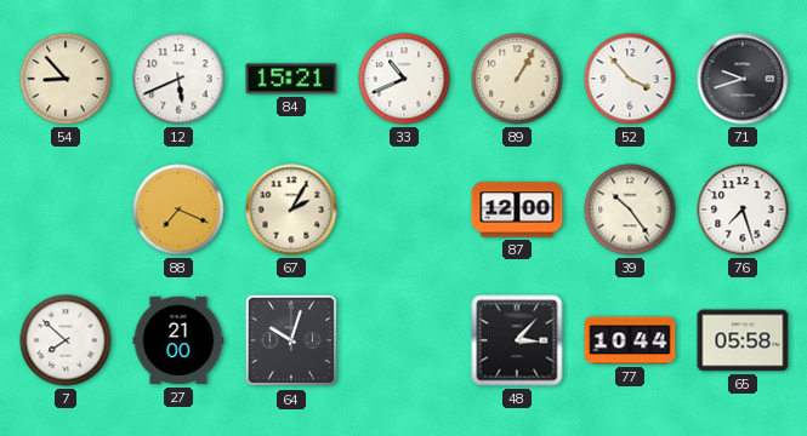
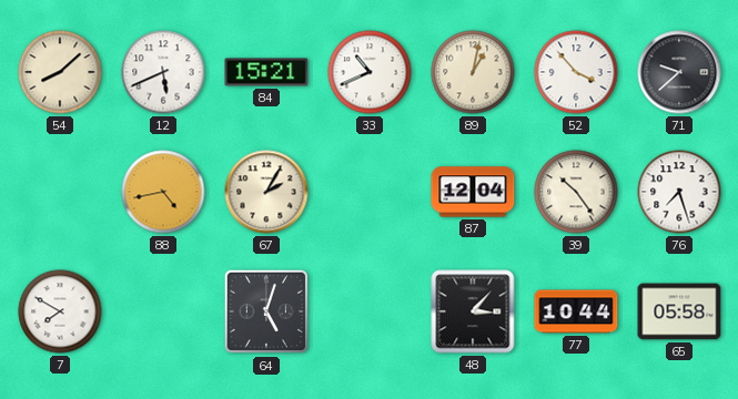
54: 8:53 -> 8:08
89: 1:05 -> 1:02
71: 9:42 -> 9:38
88: 7:19 -> 4:43
87: 12:00 -> 12:04
7: 7:52 -> 7:50
27: 21:00 -> none
64: 10:03 -> 5:03
